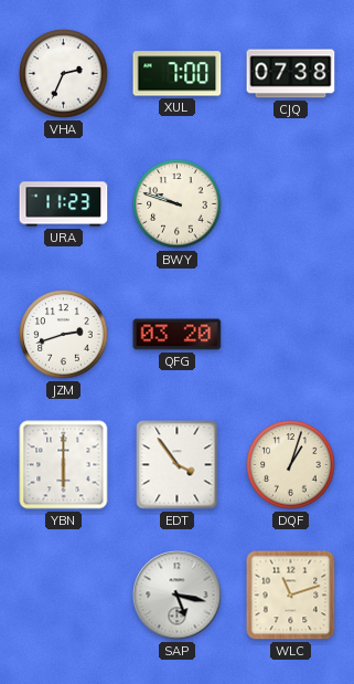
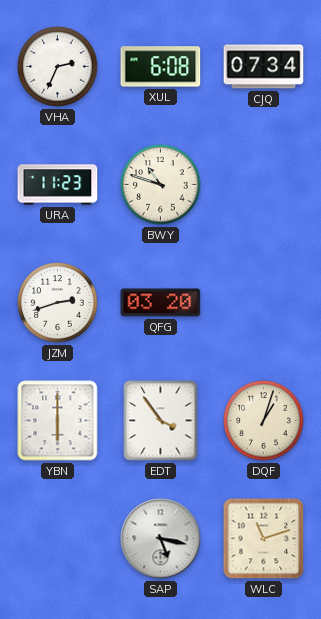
XUL: 7:00 -> 6:08
CJQ: 07:38 -> 07:34
BWY: 9:48 -> 10:48
